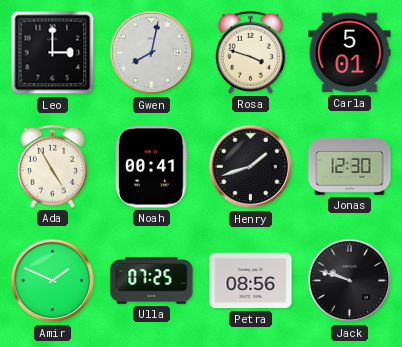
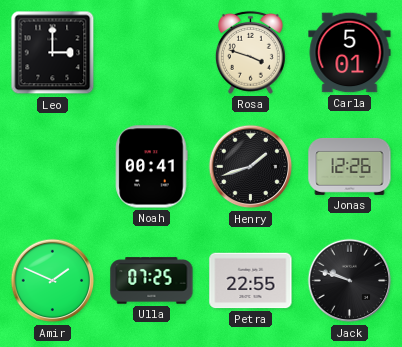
Gwen: 8:02 -> none
Ada: 4:55 -> none
Jonas: 12:30 -> 12:26
Petra: 08:56 -> 22:55
